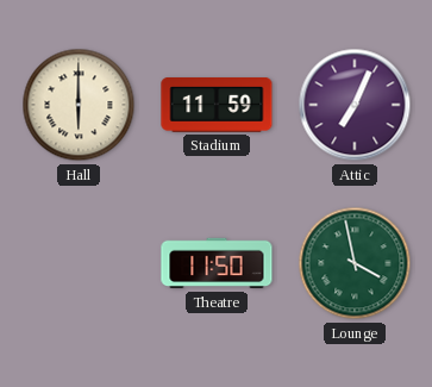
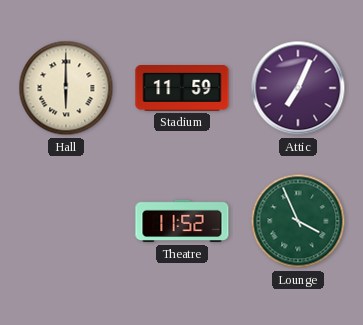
Theatre: 11:50 -> 11:52
Lounge: 3:58 -> 3:56
